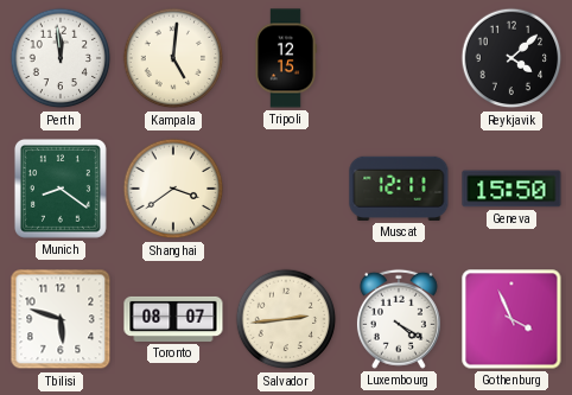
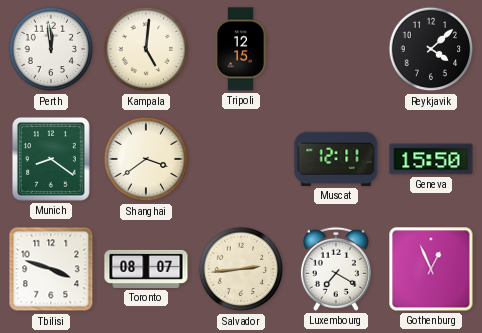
Tbilisi: 5:48 -> 3:48
Luxembourg: 4:20 -> 7:20
Gothenburg: 3:56 -> 12:56
